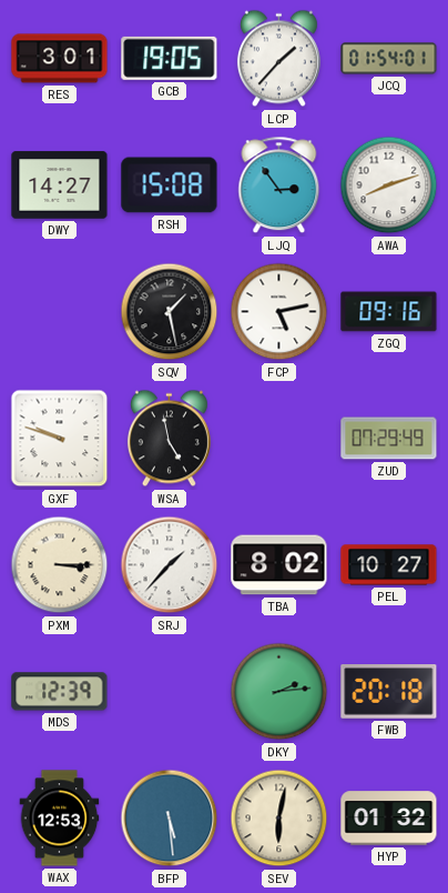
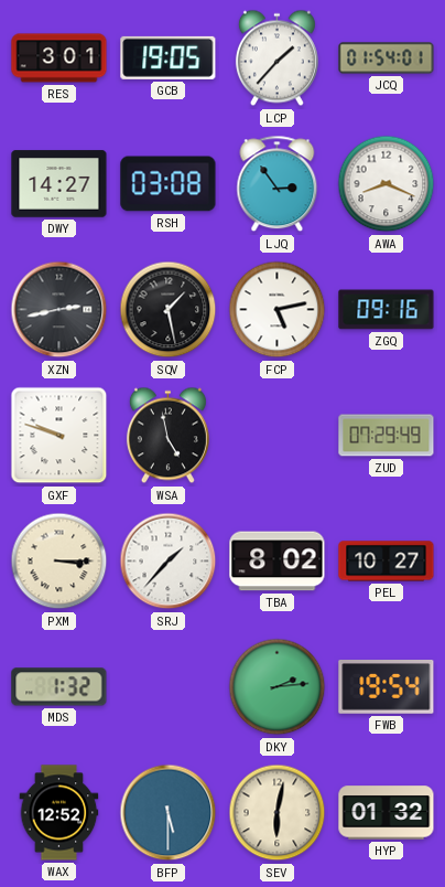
RSH: 15:08 -> 03:08
AWA: 8:12 -> 8:19
XZN: none -> 2:43
MDS: 12:39 -> 1:32
FWB: 20:18 -> 19:54
WAX: 12:53 -> 12:52
BFP: 5:29 -> 5:30
